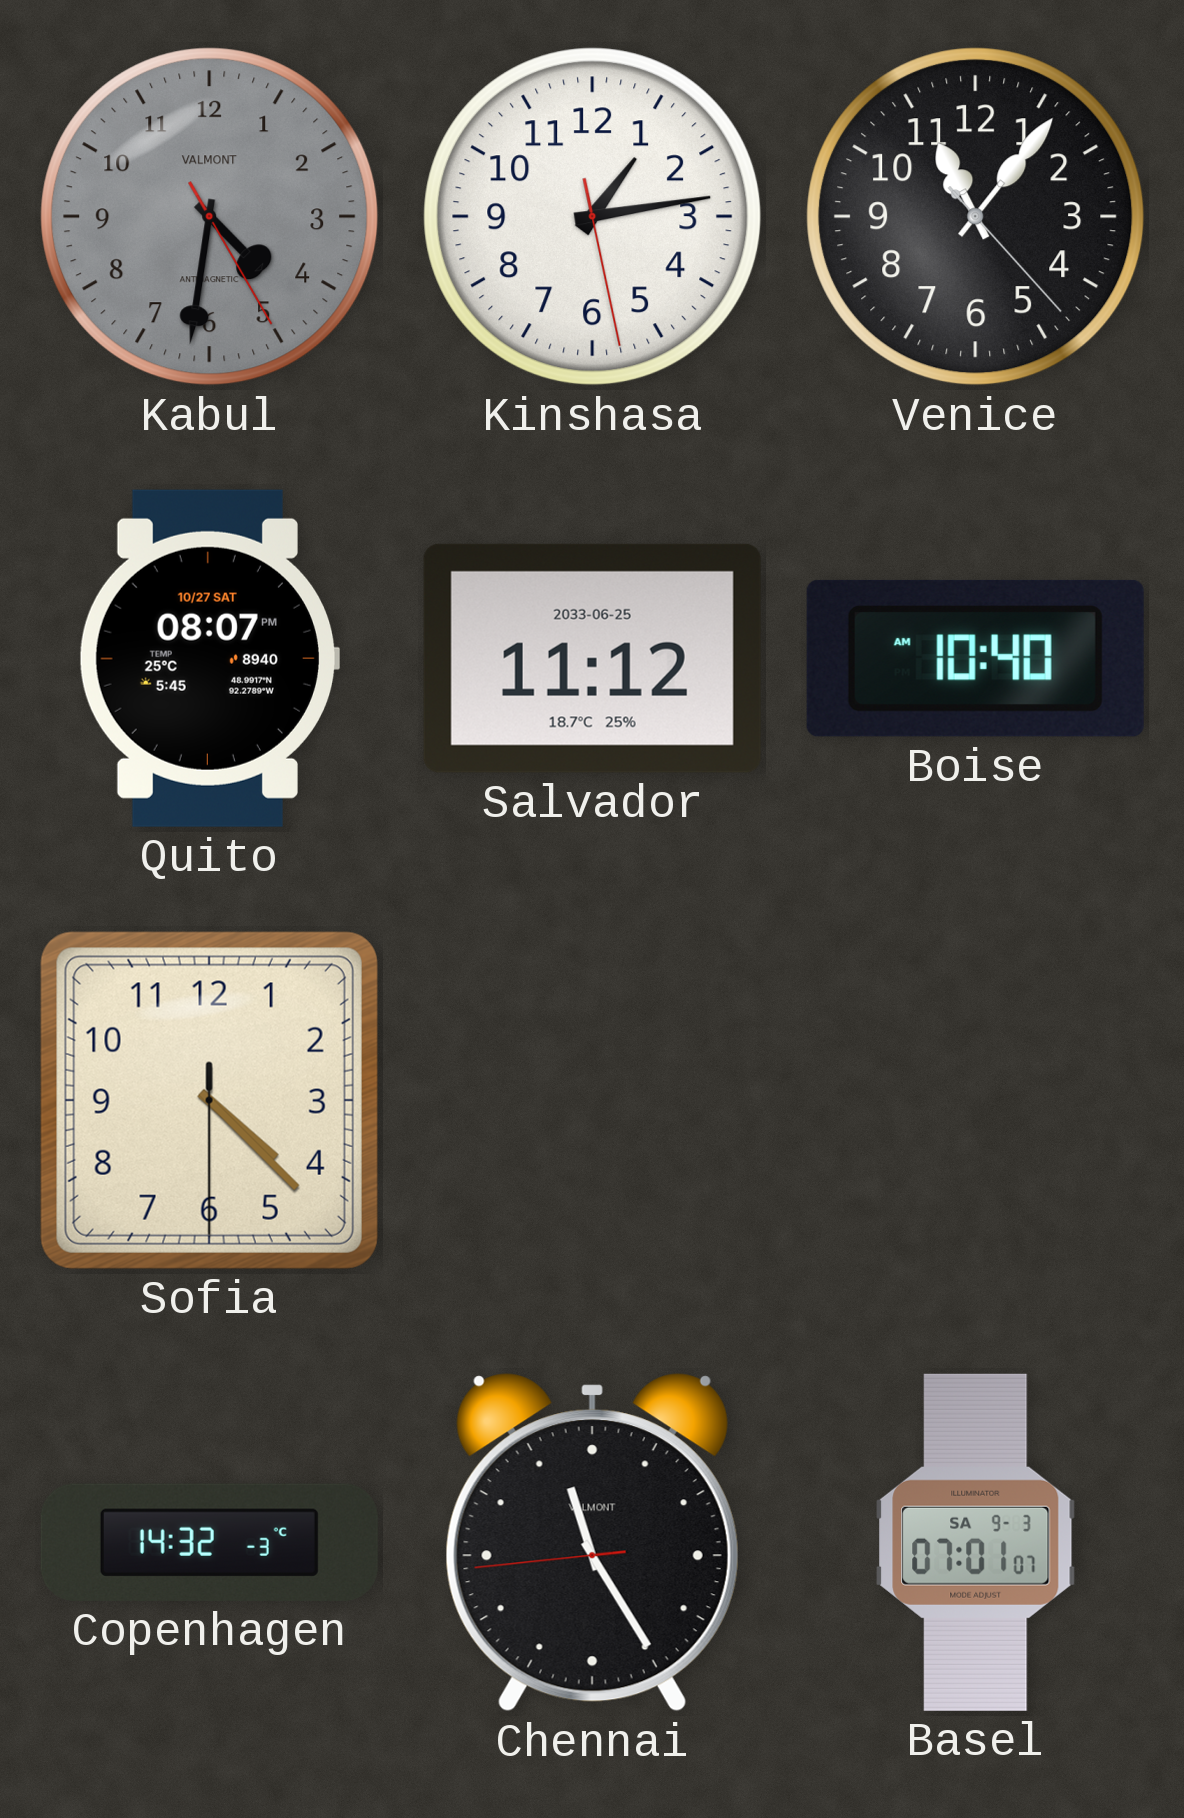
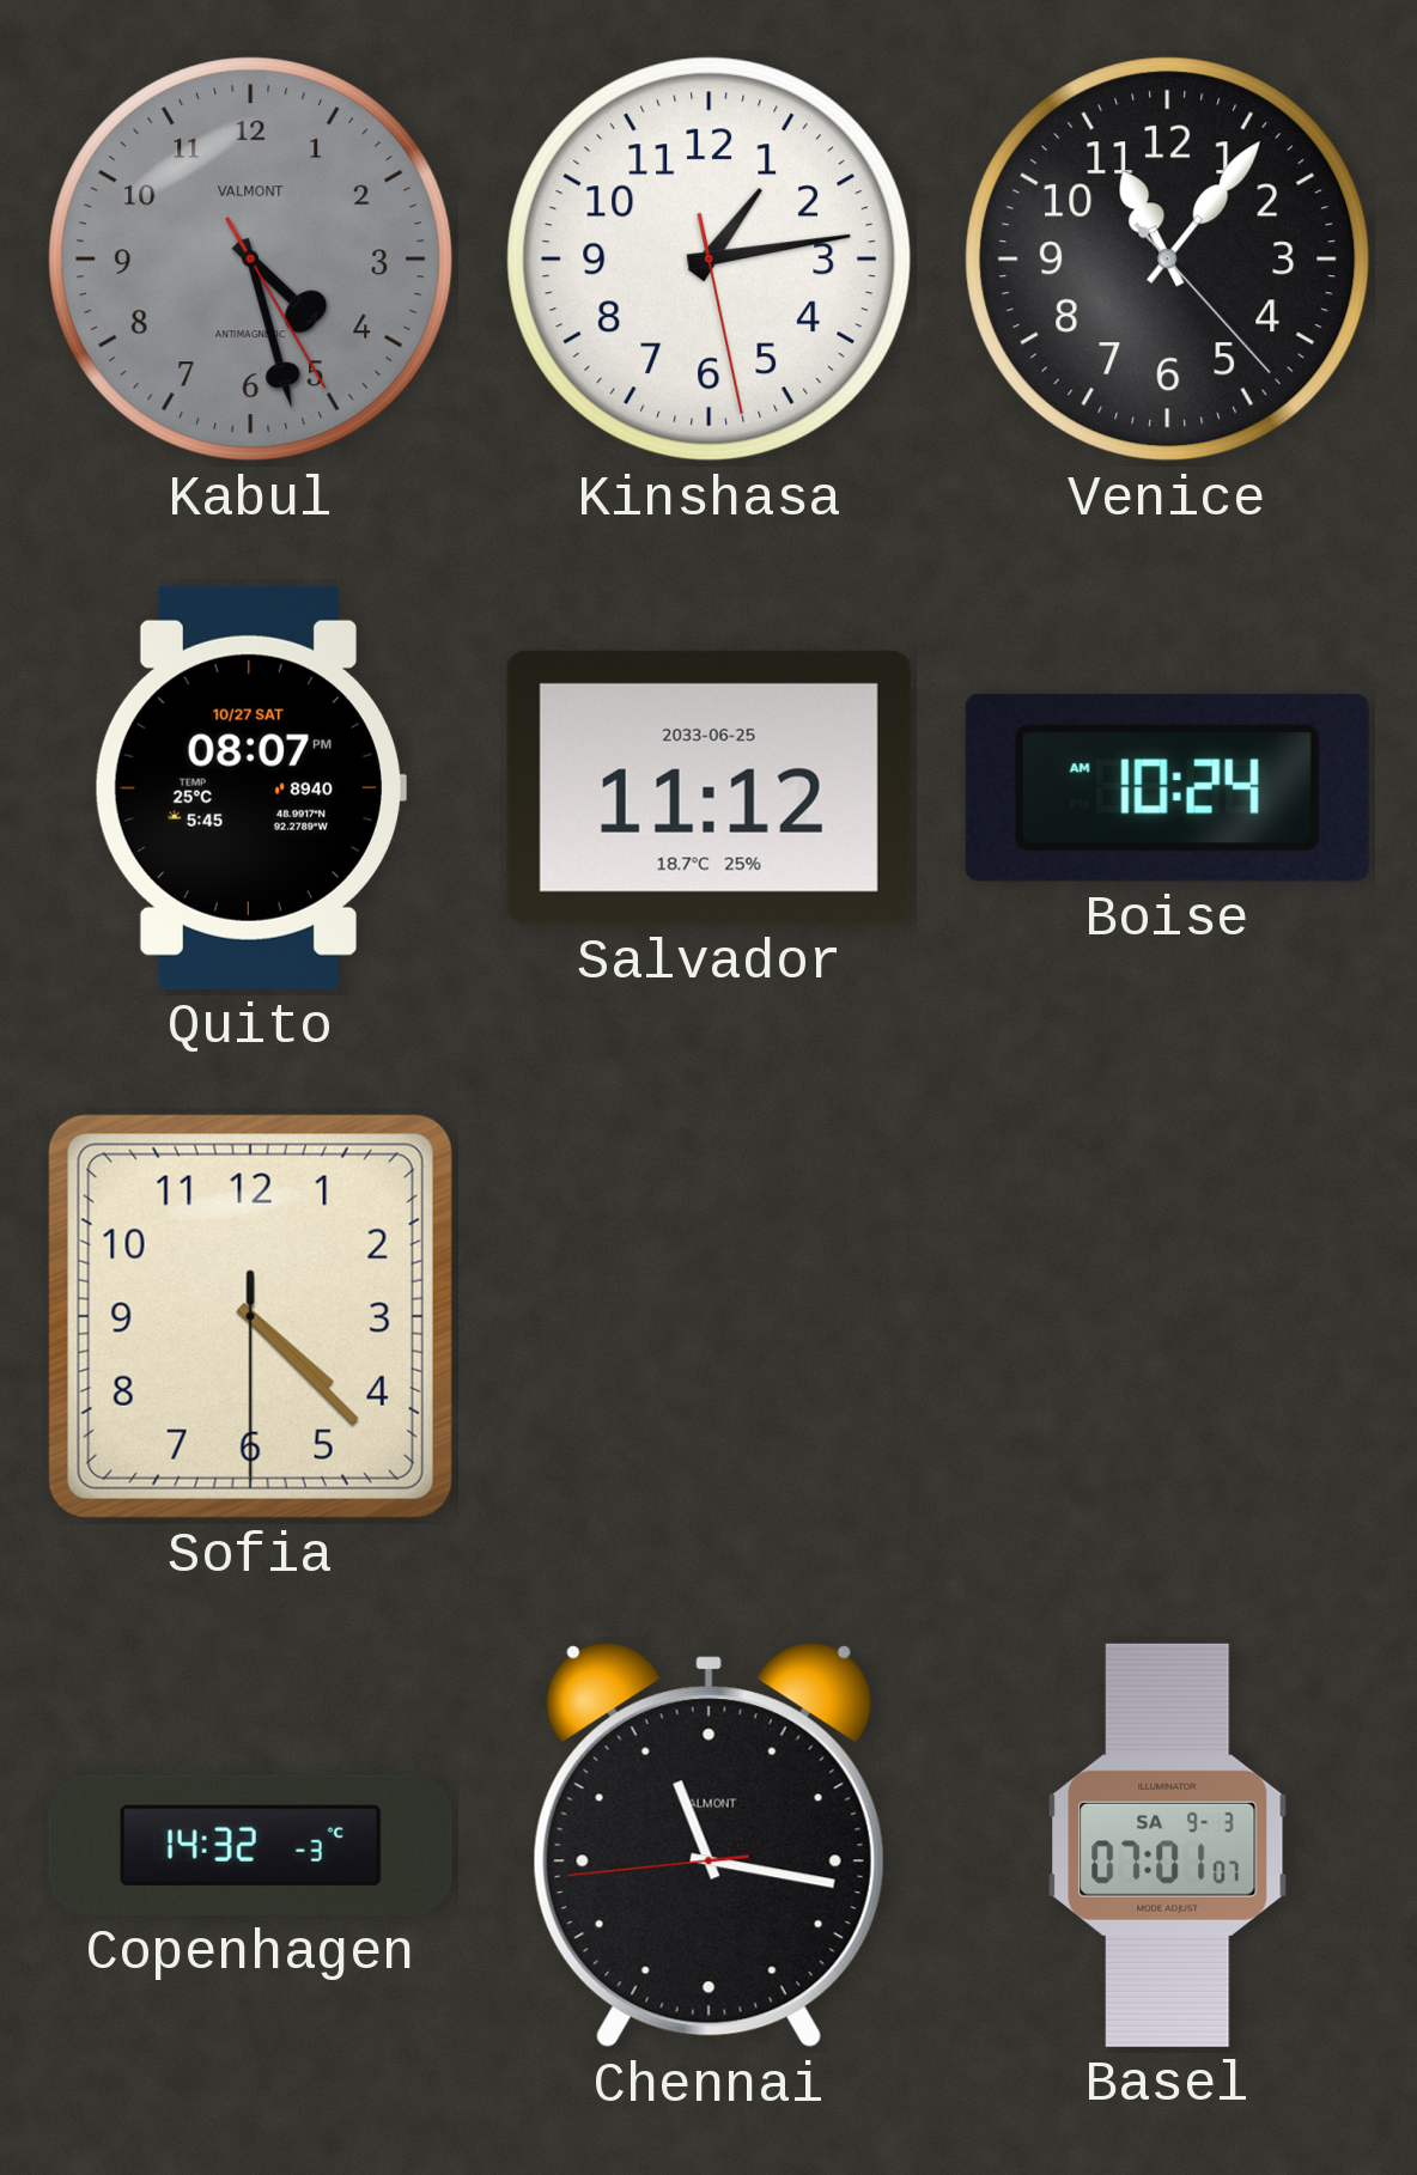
Kabul: 4:31 -> 4:27
Boise: 10:40 -> 10:24
Chennai: 11:24 -> 11:16
